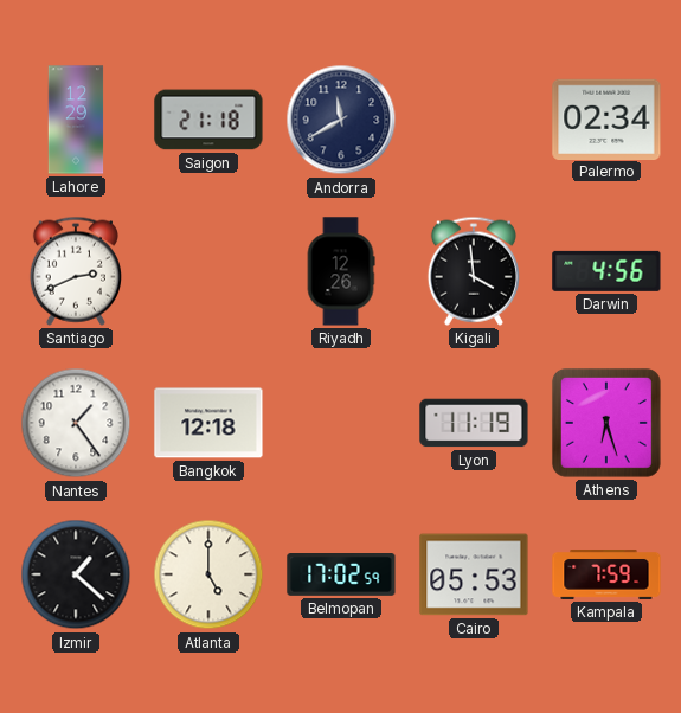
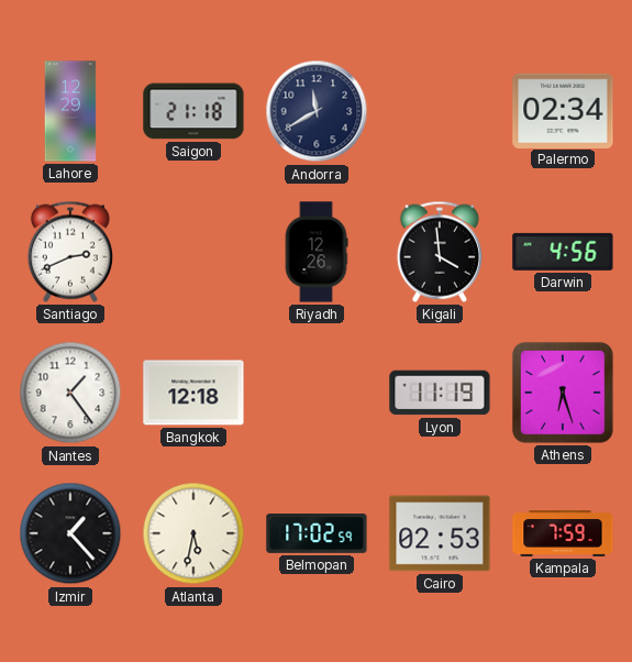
Izmir: 1:22 -> 1:23
Atlanta: 5:00 -> 5:32
Cairo: 05:53 -> 02:53
